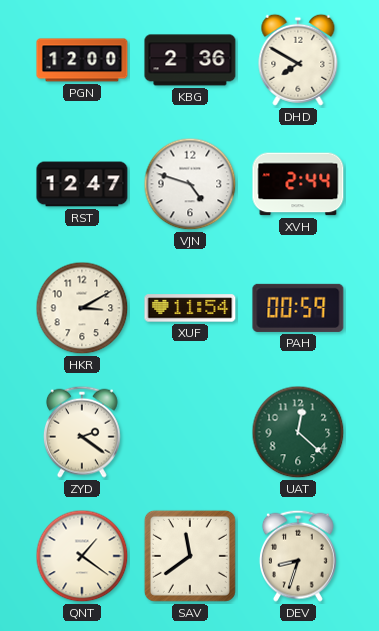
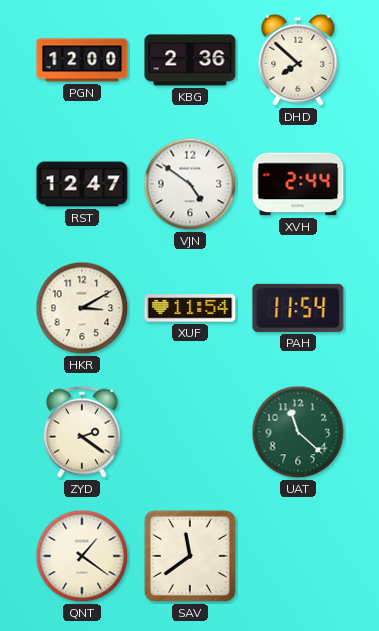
DHD: 7:50 -> 7:52
VJN: 4:48 -> 4:51
PAH: 00:59 -> 11:54
UAT: 12:22 -> 11:22
DEV: 8:33 -> none
